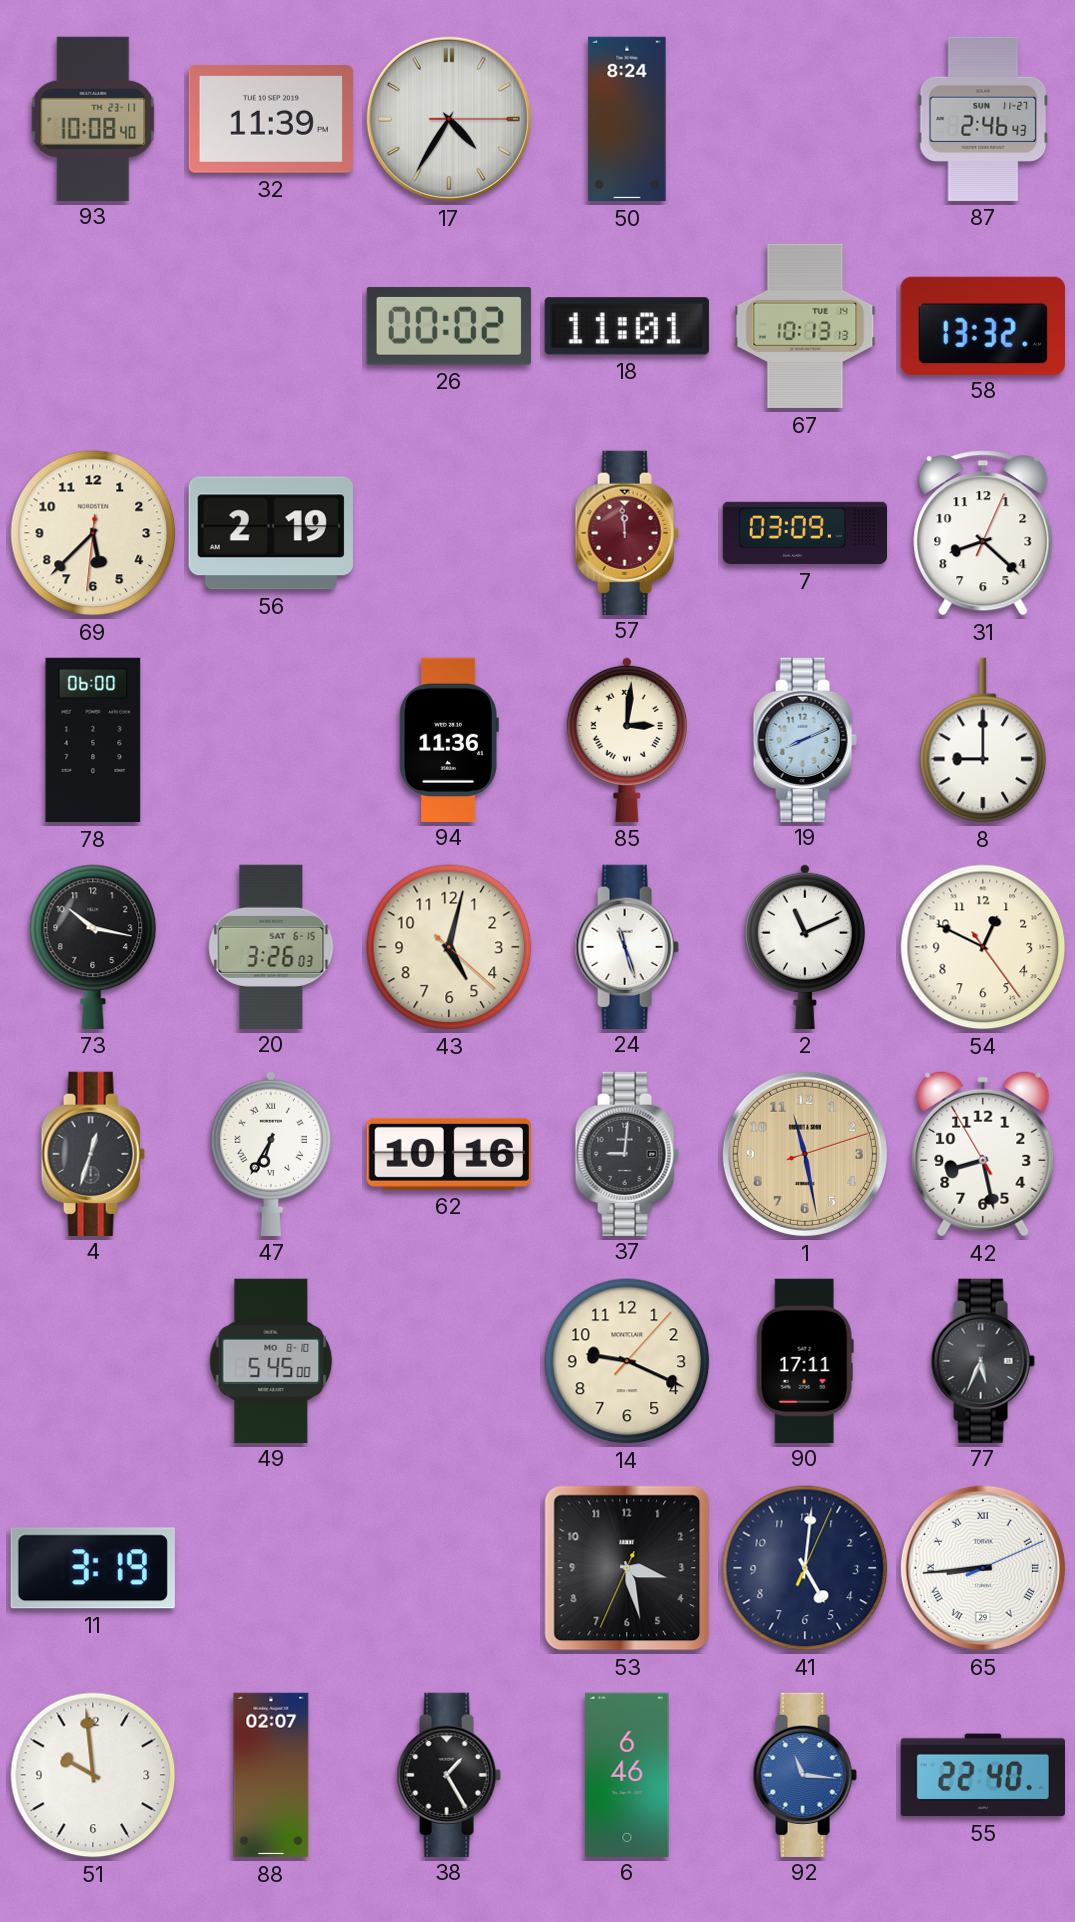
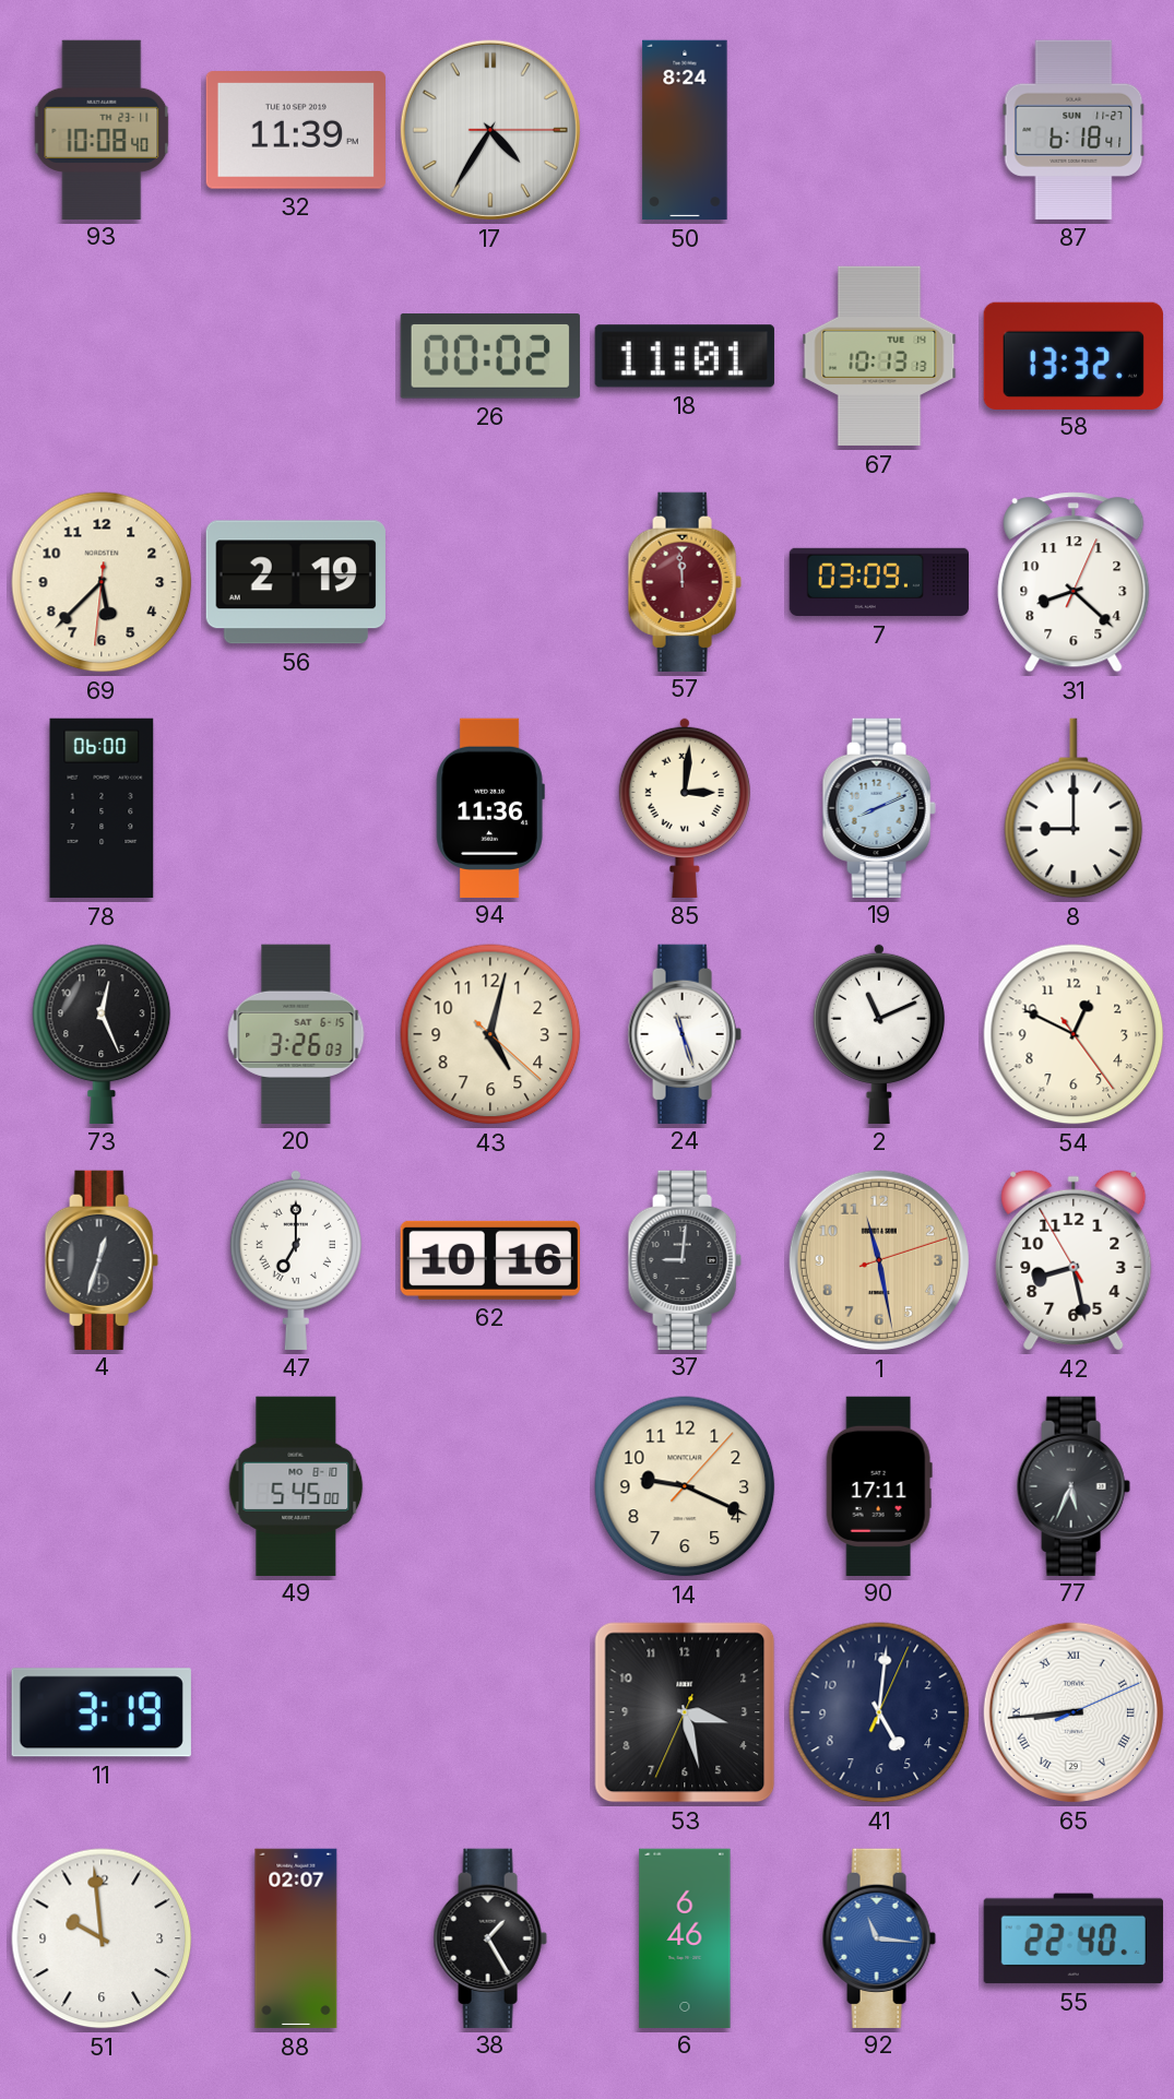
87: 2:46 -> 6:18
73: 10:17 -> 12:26
47: 6:35 -> 7:00
